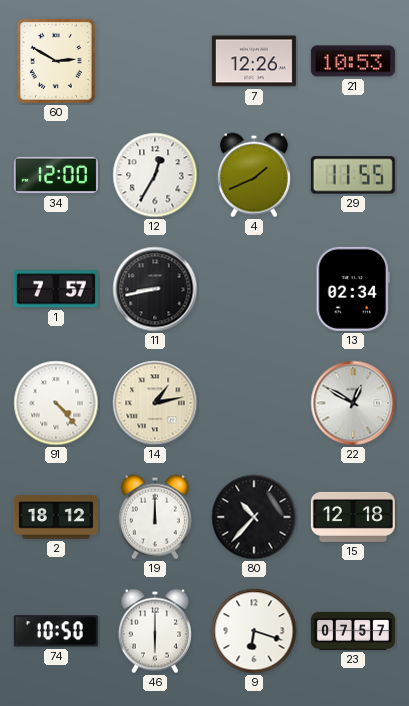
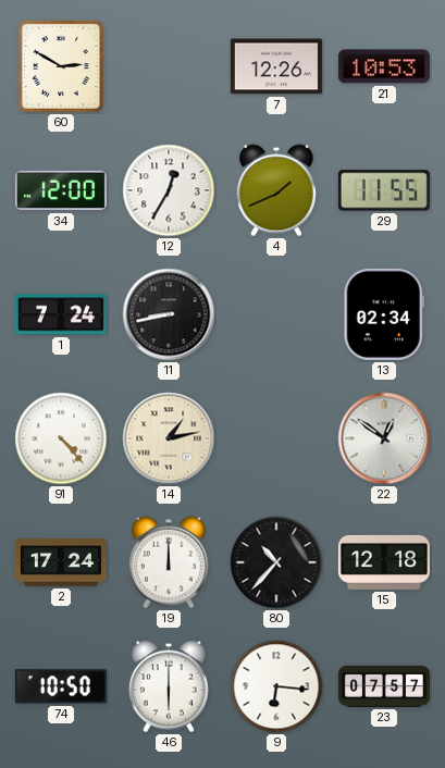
1: 7:57 -> 7:24
22: 12:50 -> 12:51
2: 18:12 -> 17:24
9: 6:18 -> 6:16
